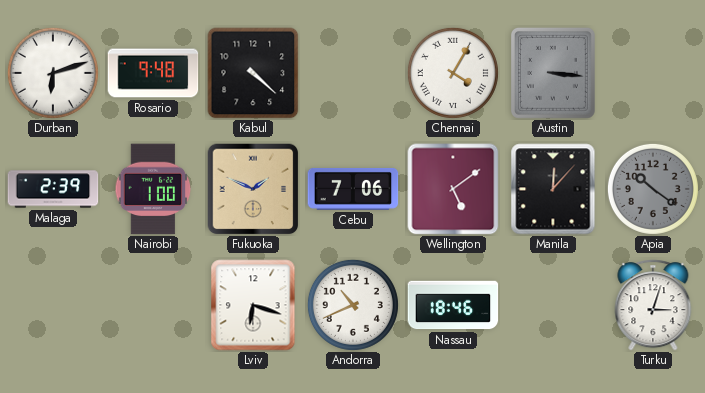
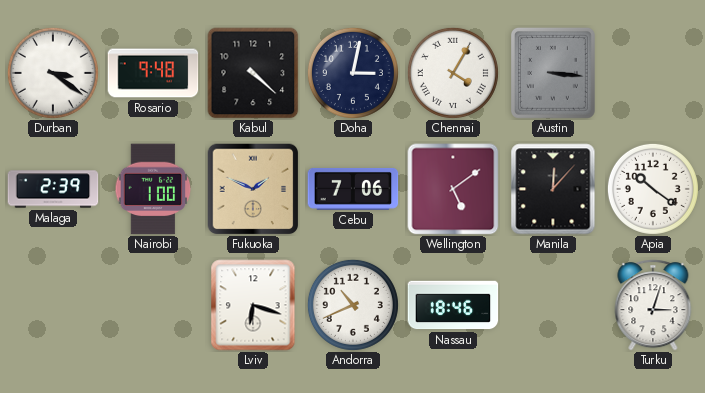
Durban: 6:12 -> 3:21
Doha: none -> 3:02
Apia dial: grey -> white
